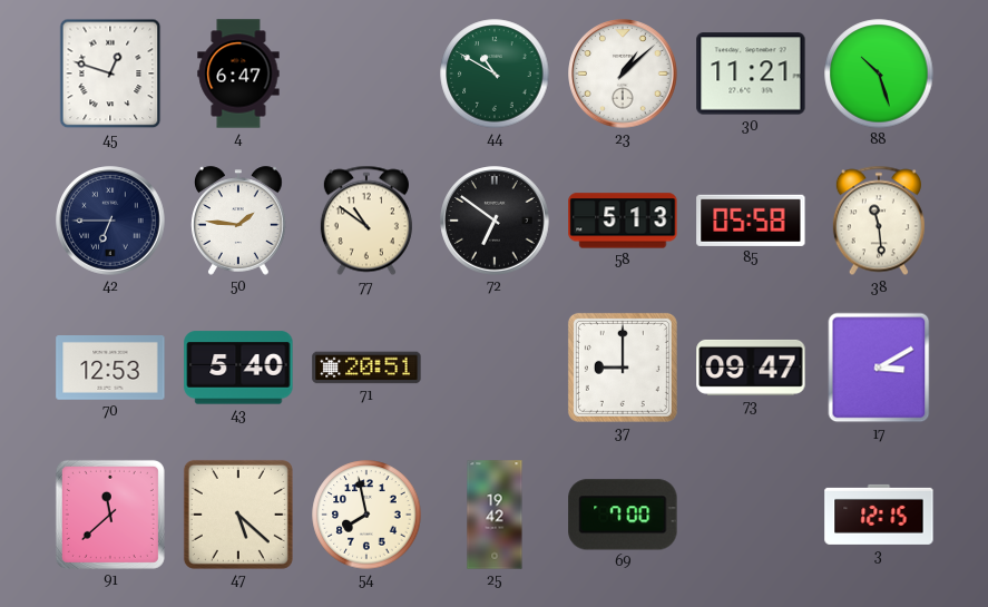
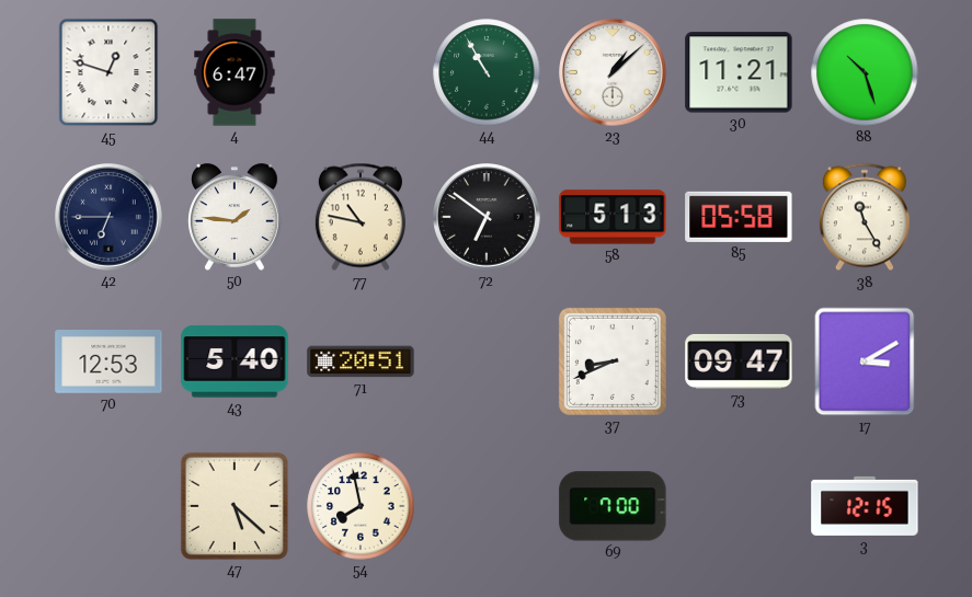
44: 10:50 -> 10:55
77: 10:51 -> 10:47
38: 11:29 -> 11:25
37: 9:00 -> 8:41
91: 11:38 -> none
25: 19:42 -> none
